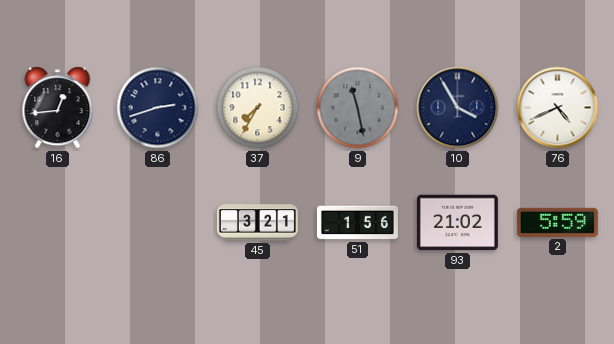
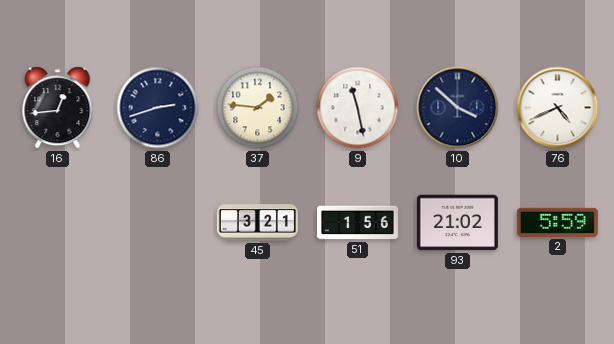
37: 7:35 -> 1:46
9 dial: grey -> white
10: 3:55 -> 3:52
